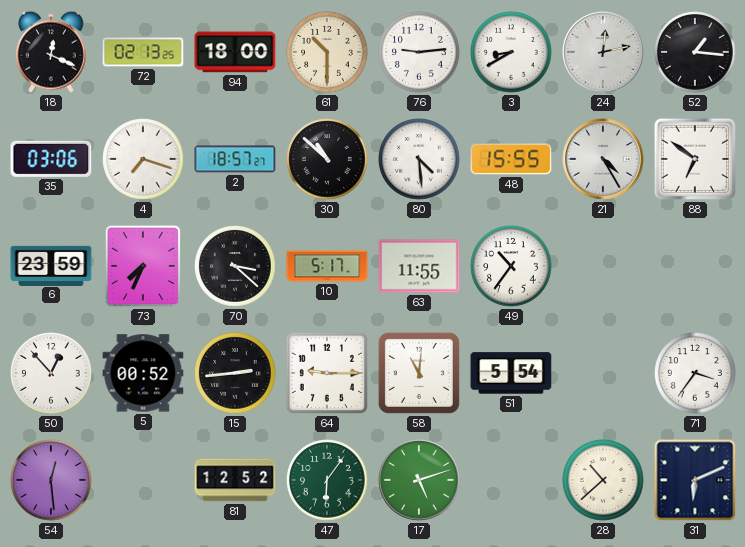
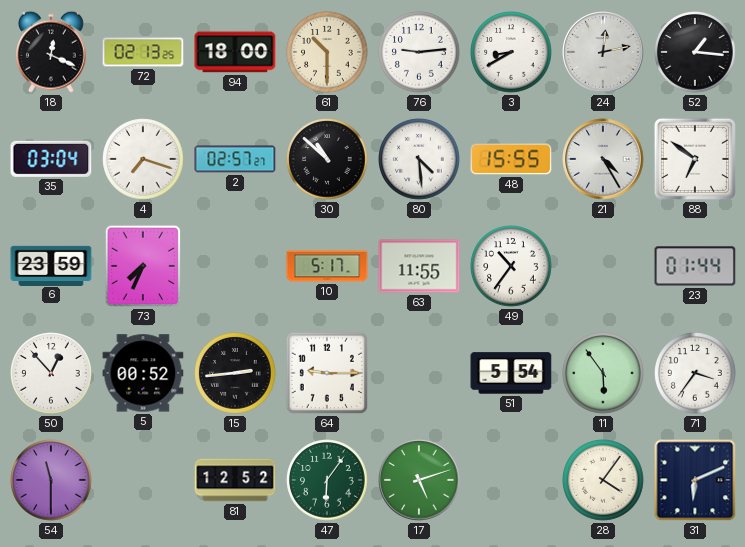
35: 03:06 -> 03:04
2: 18:57 -> 02:57
70: 3:22 -> none
23: none -> 01:44
58: 11:01 -> none
11: none -> 5:54
54: 12:29 -> 11:30
28: 10:38 -> 4:06
